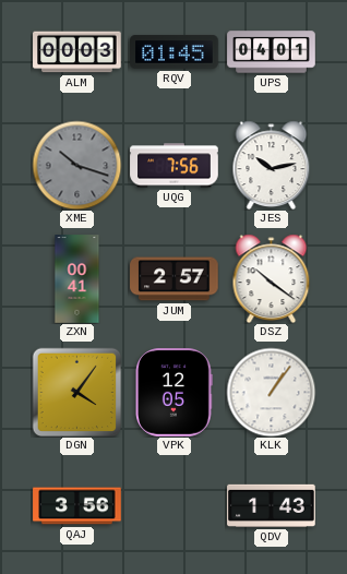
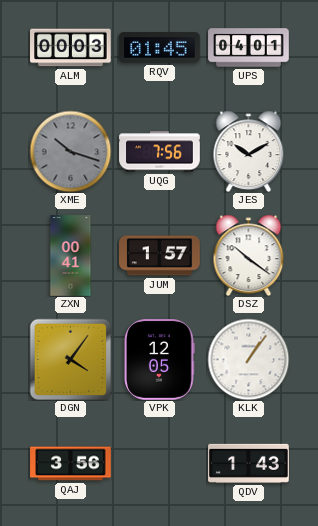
JES: 10:13 -> 10:10
JUM: 2:57 -> 1:57
